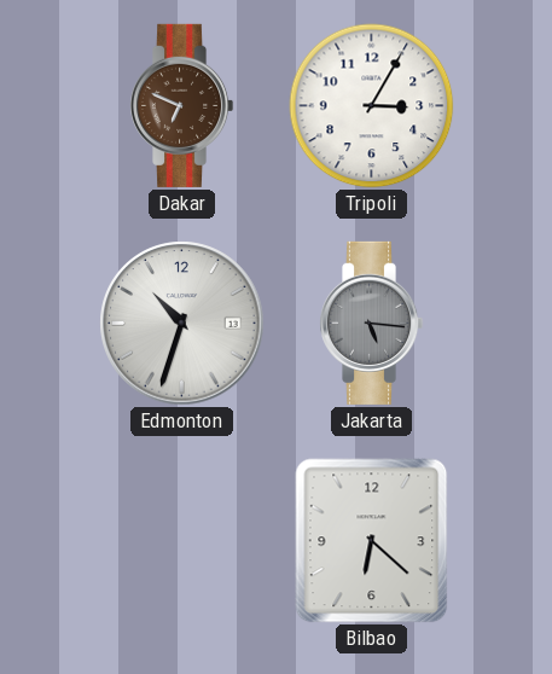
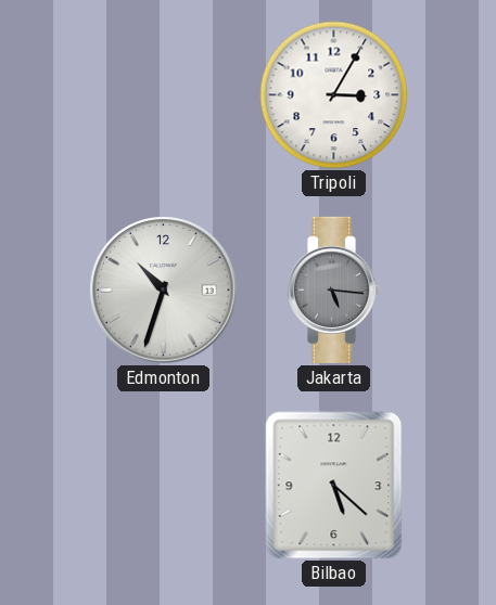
Dakar: 6:49 -> none
Bilbao: 6:22 -> 5:22
